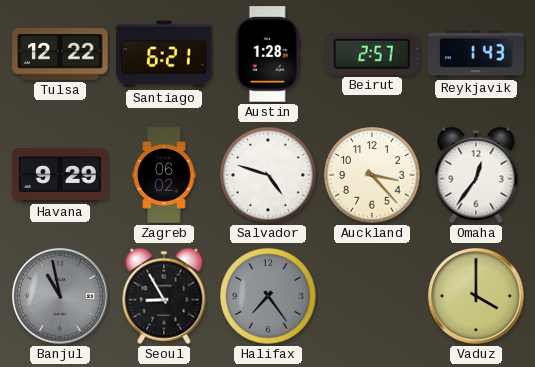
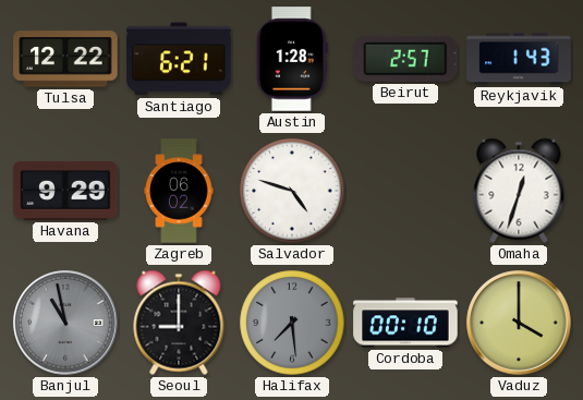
Auckland: 3:23 -> none
Omaha: 12:36 -> 12:33
Seoul: 8:55 -> 9:00
Halifax: 7:24 -> 7:29
Cordoba: none -> 00:10
